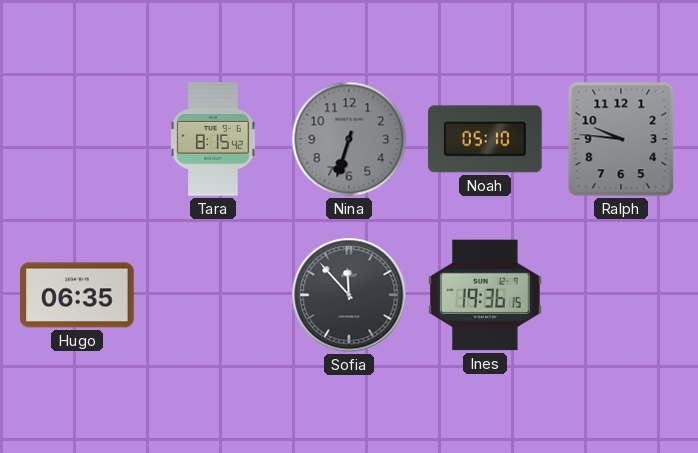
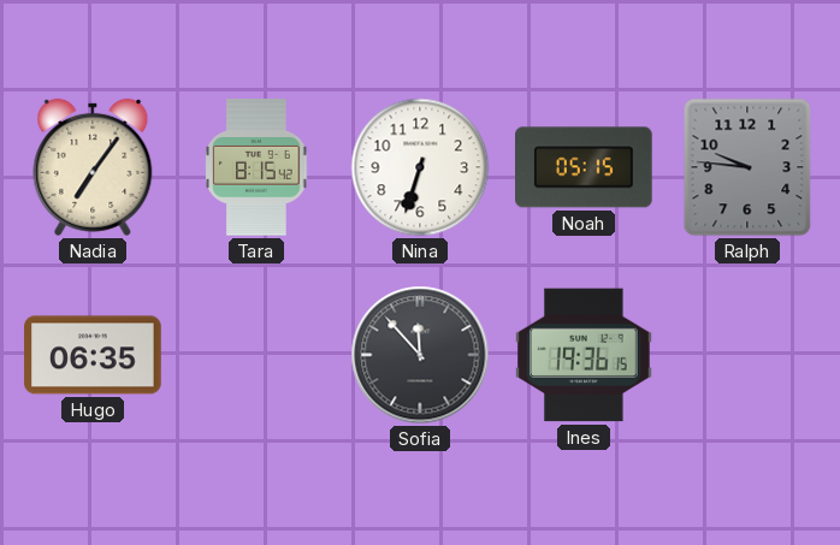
Nadia: none -> 7:06
Nina dial: grey -> white
Noah: 05:10 -> 05:15
